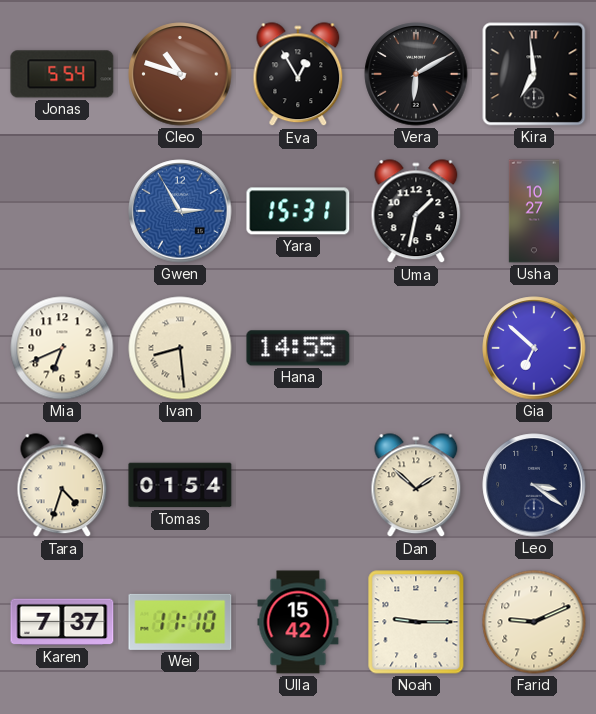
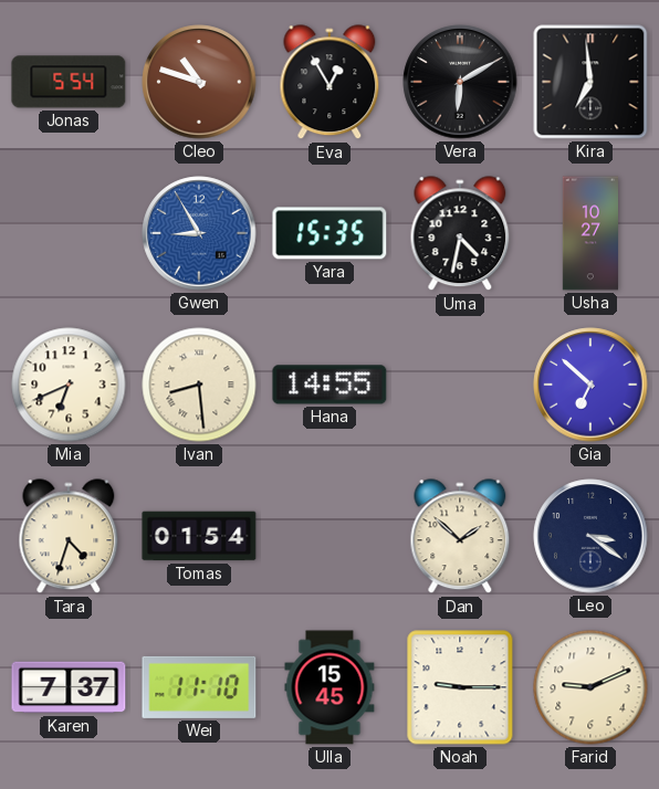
Gwen: 2:55 -> 8:55
Yara: 15:31 -> 15:35
Uma: 1:32 -> 4:32
Ulla: 15:42 -> 15:45
